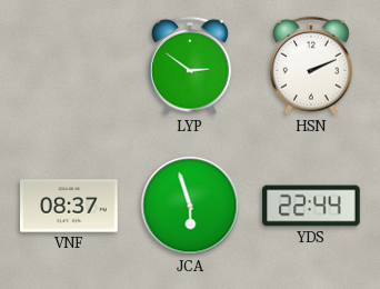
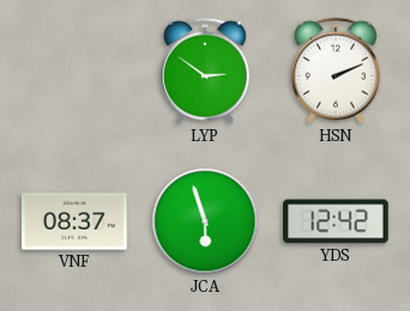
YDS: 22:44 -> 12:42
